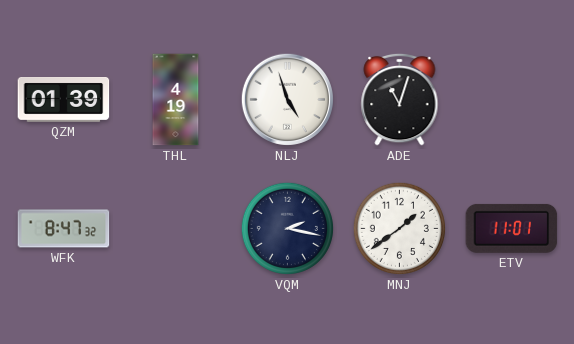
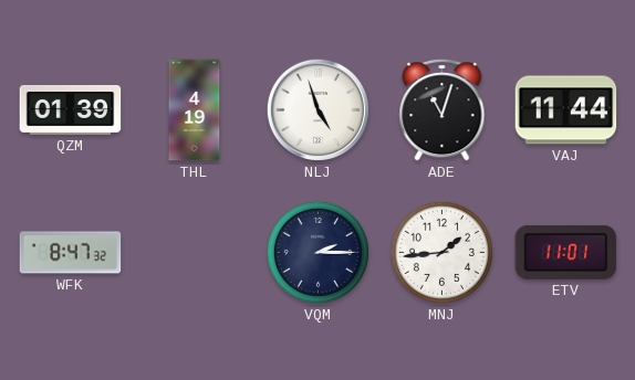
VAJ: none -> 11:44
VQM: 2:17 -> 2:15
MNJ: 1:39 -> 1:44
